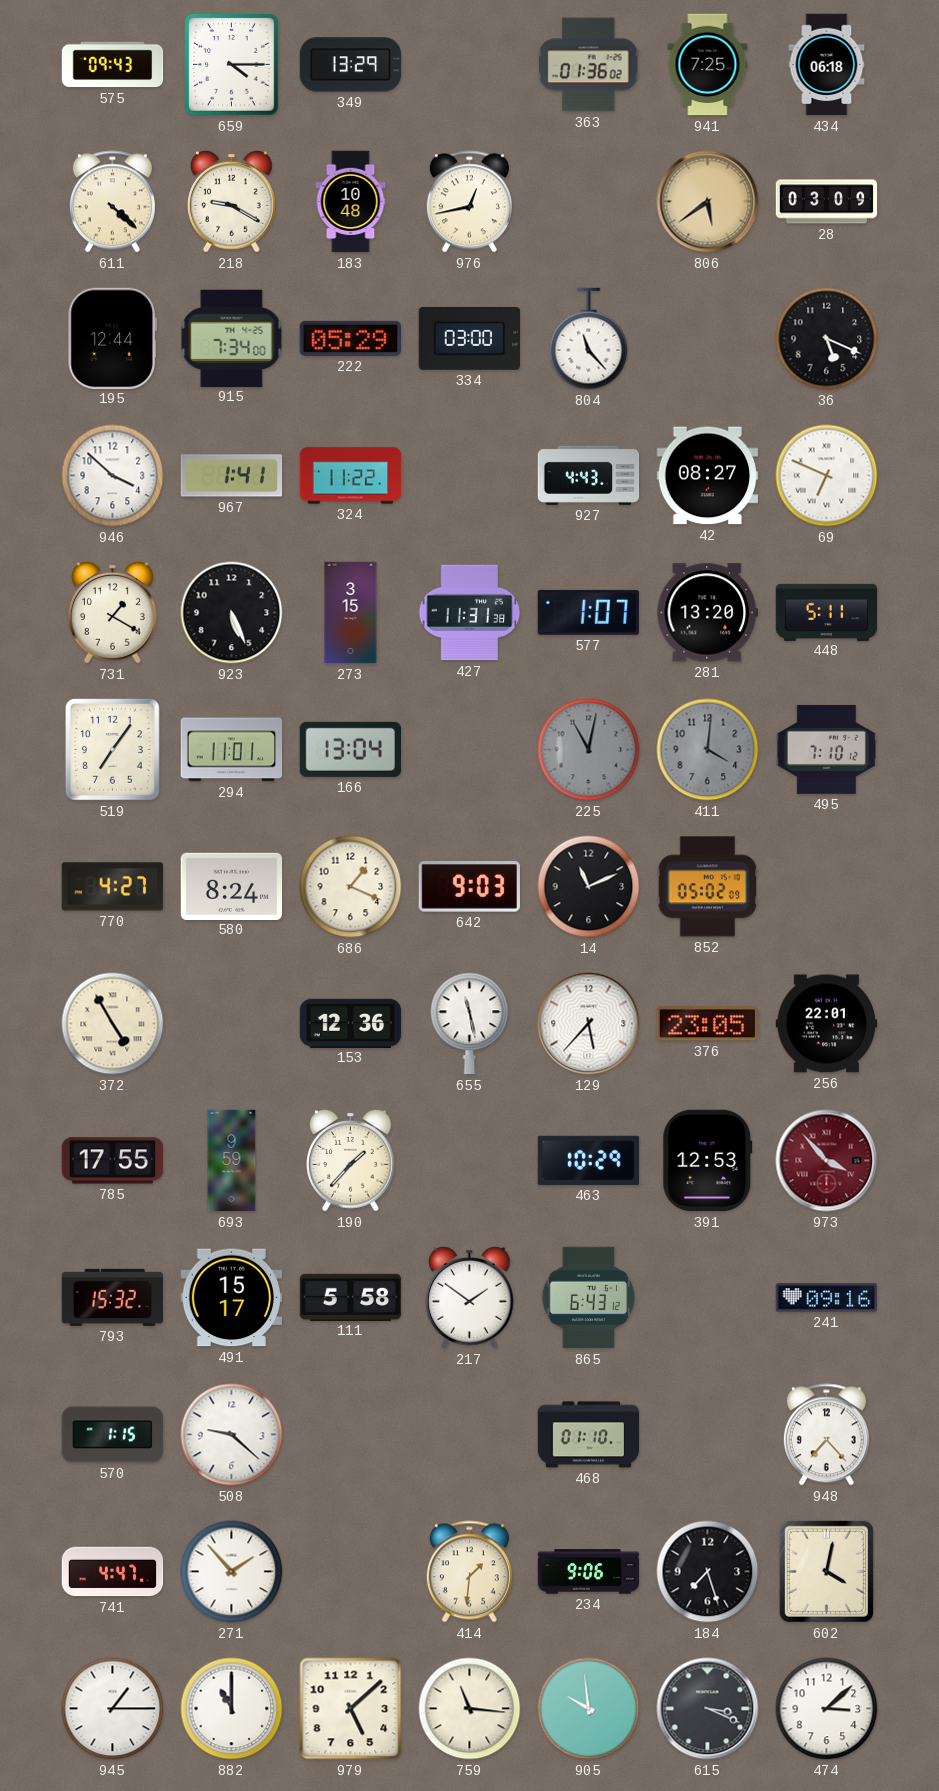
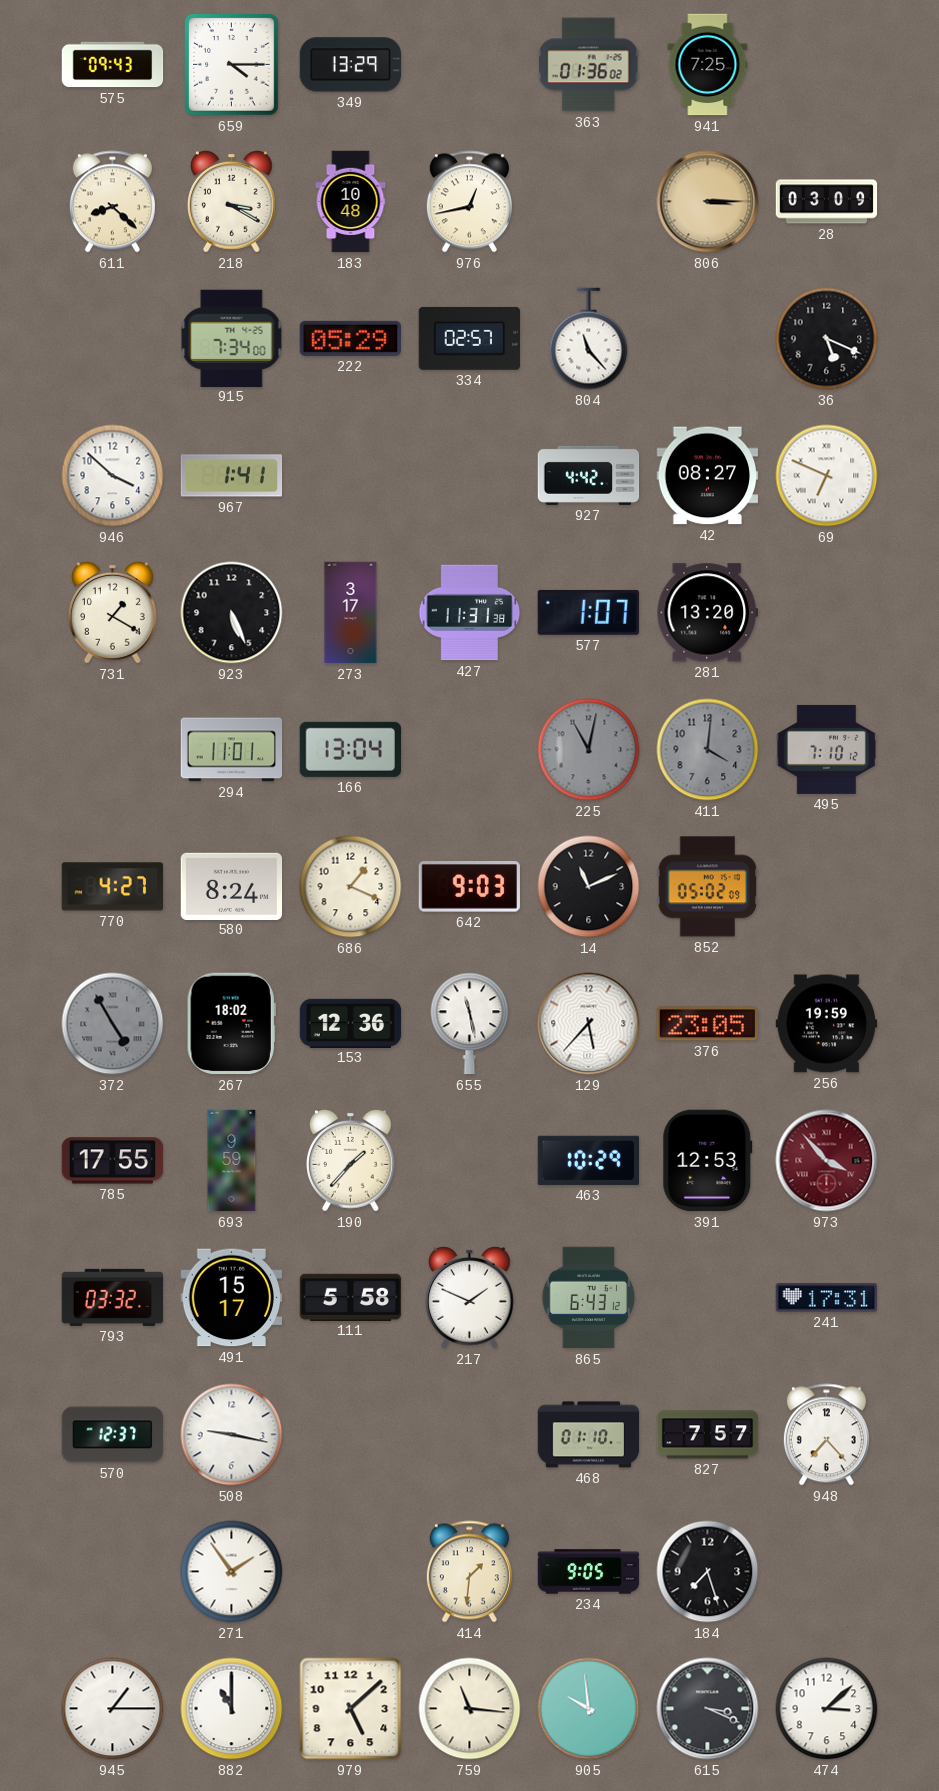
434: 06:18 -> none
611: 4:22 -> 8:22
218: 9:20 -> 3:20
806: 5:39 -> 3:15
195: 12:44 -> none
334: 03:00 -> 02:57
324: 11:22 -> none
927: 4:43 -> 4:42
273: 3:15 -> 3:17
448: 5:11 -> none
519: 7:06 -> none
372 dial: cream -> grey
267: none -> 18:02
256: 22:01 -> 19:59
793: 15:32 -> 03:32
217: 1:51 -> 1:49
241: 09:16 -> 17:31
570: 1:15 -> 12:37
508: 9:22 -> 9:17
827: none -> 7:57
741: 4:47 -> none
271: 1:53 -> 1:54
234: 9:06 -> 9:05
602: 4:02 -> none
